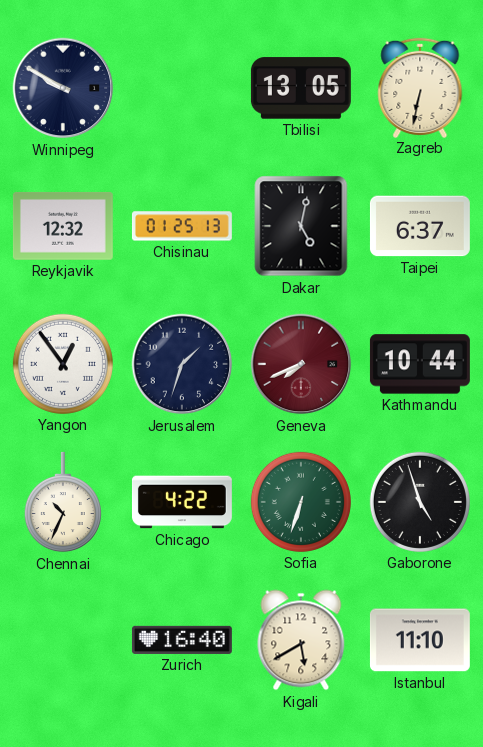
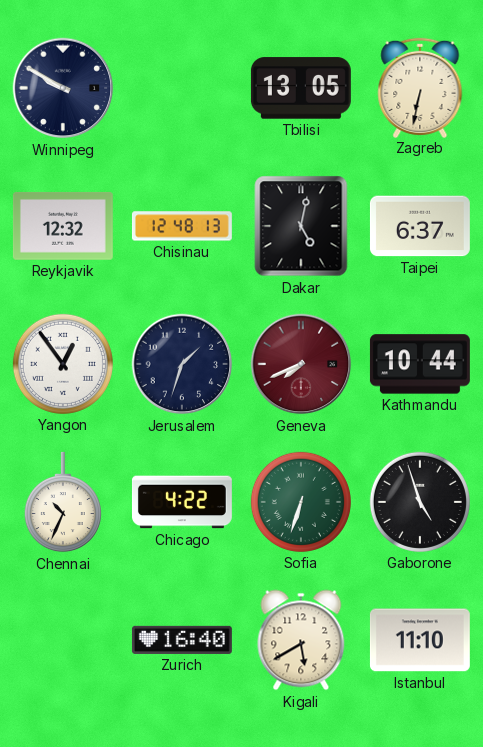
Chisinau: 01:25 -> 12:48
